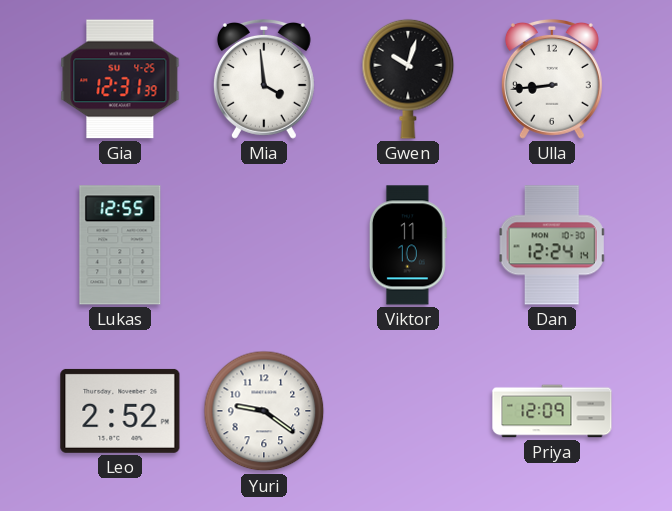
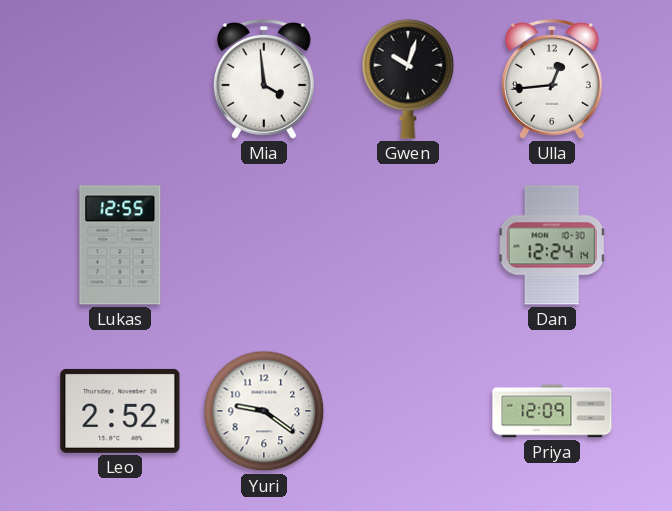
Gia: 12:31 -> none
Ulla: 8:44 -> 12:44
Viktor: 11:10 -> none
